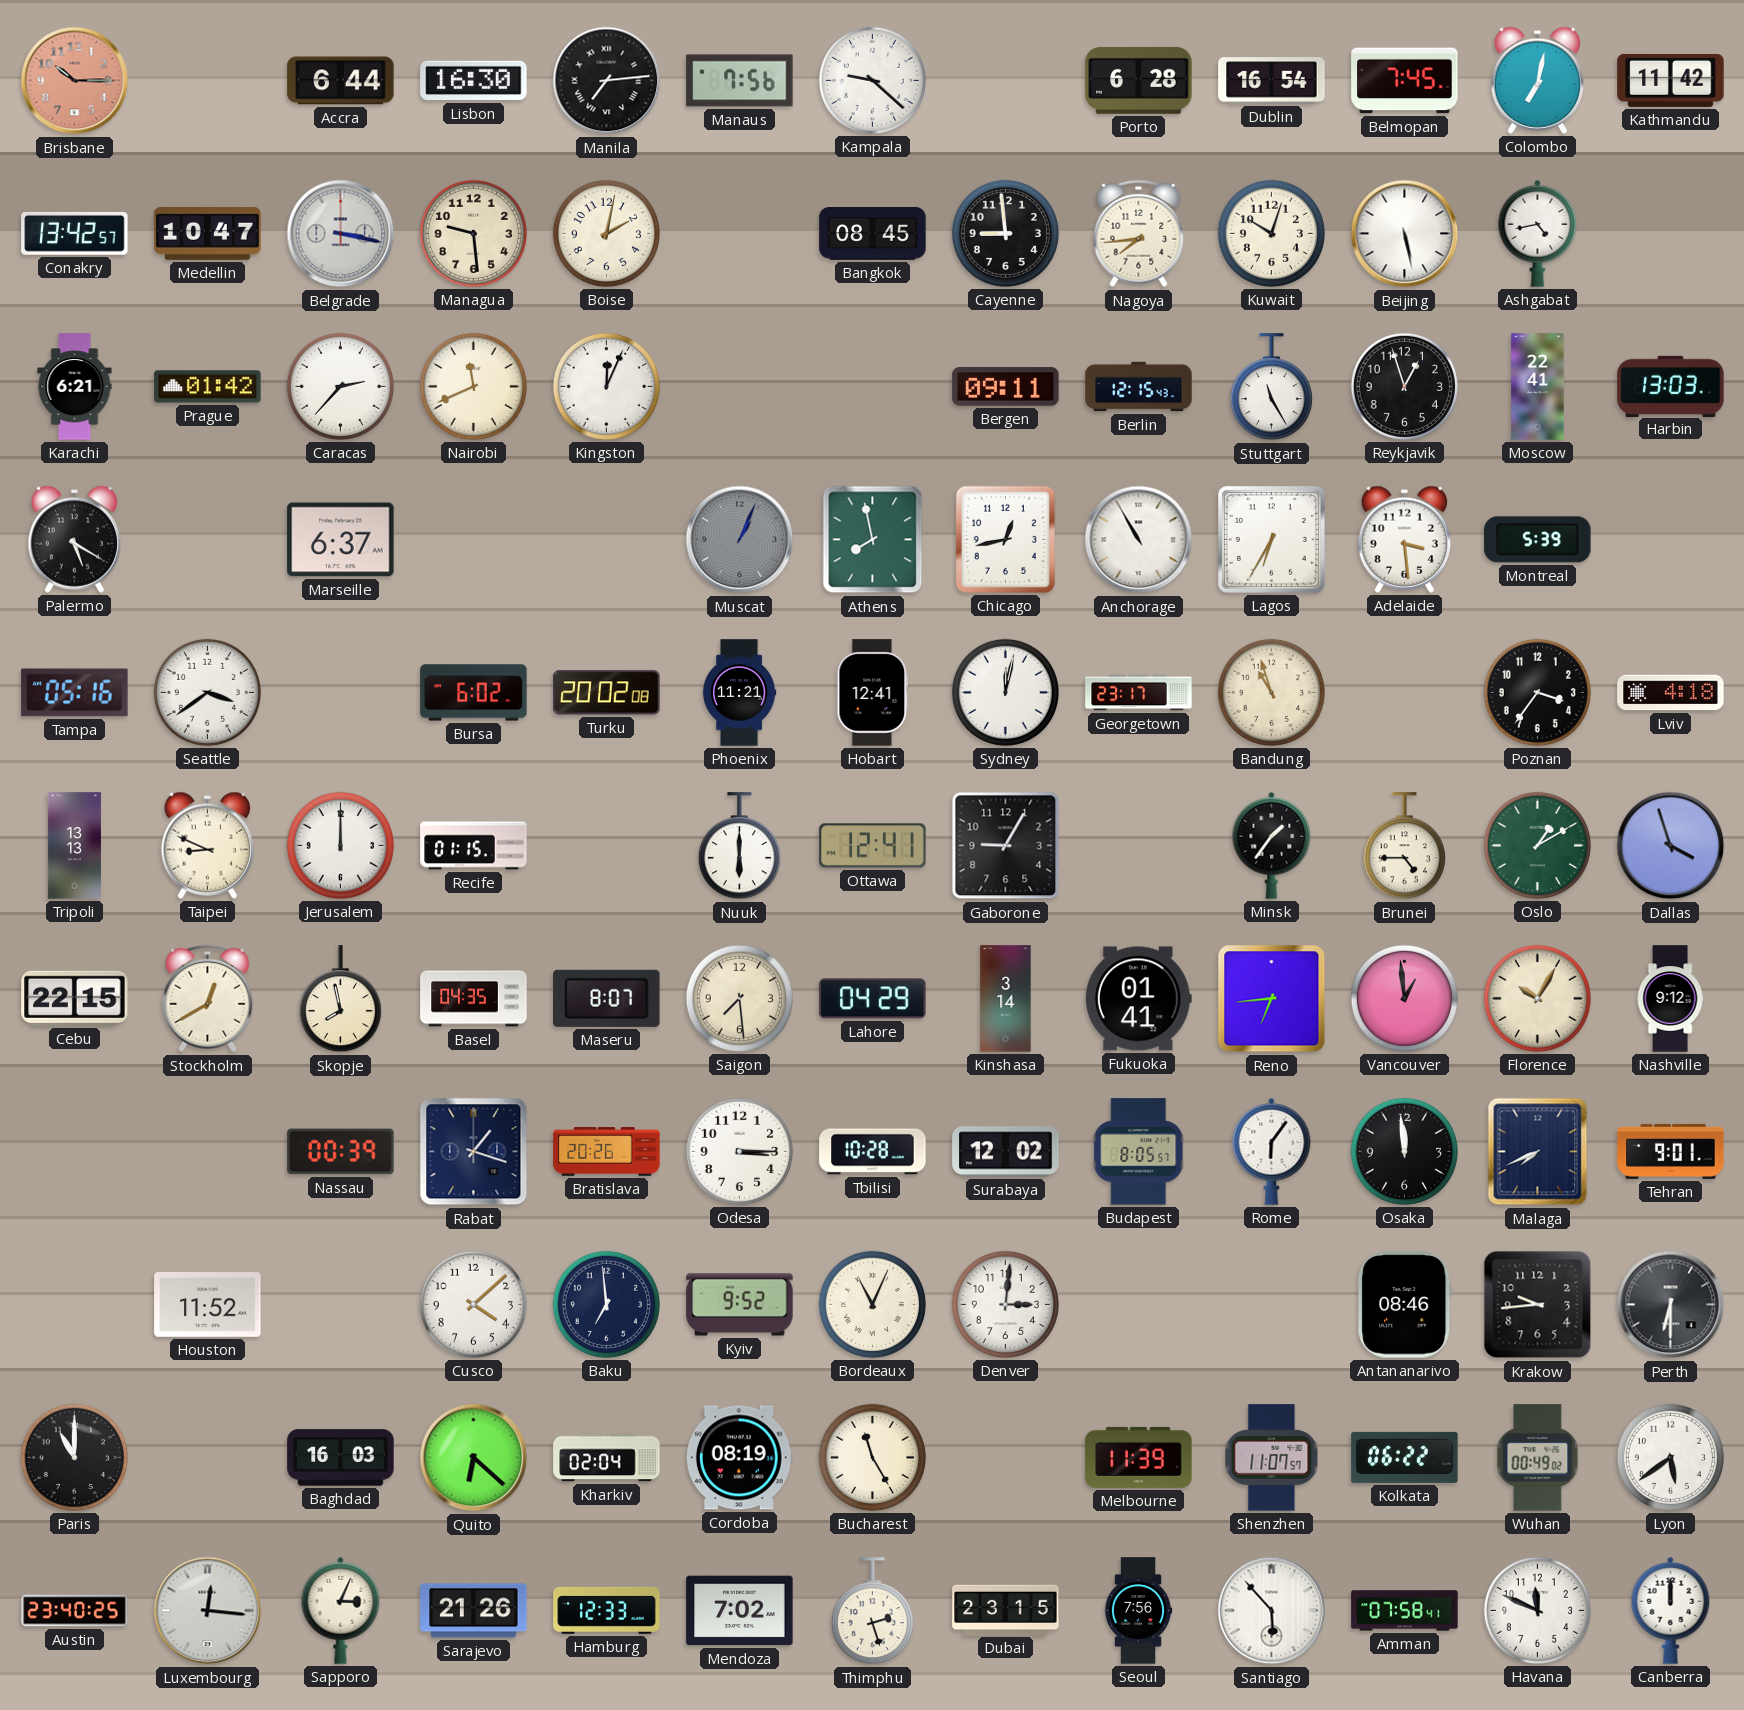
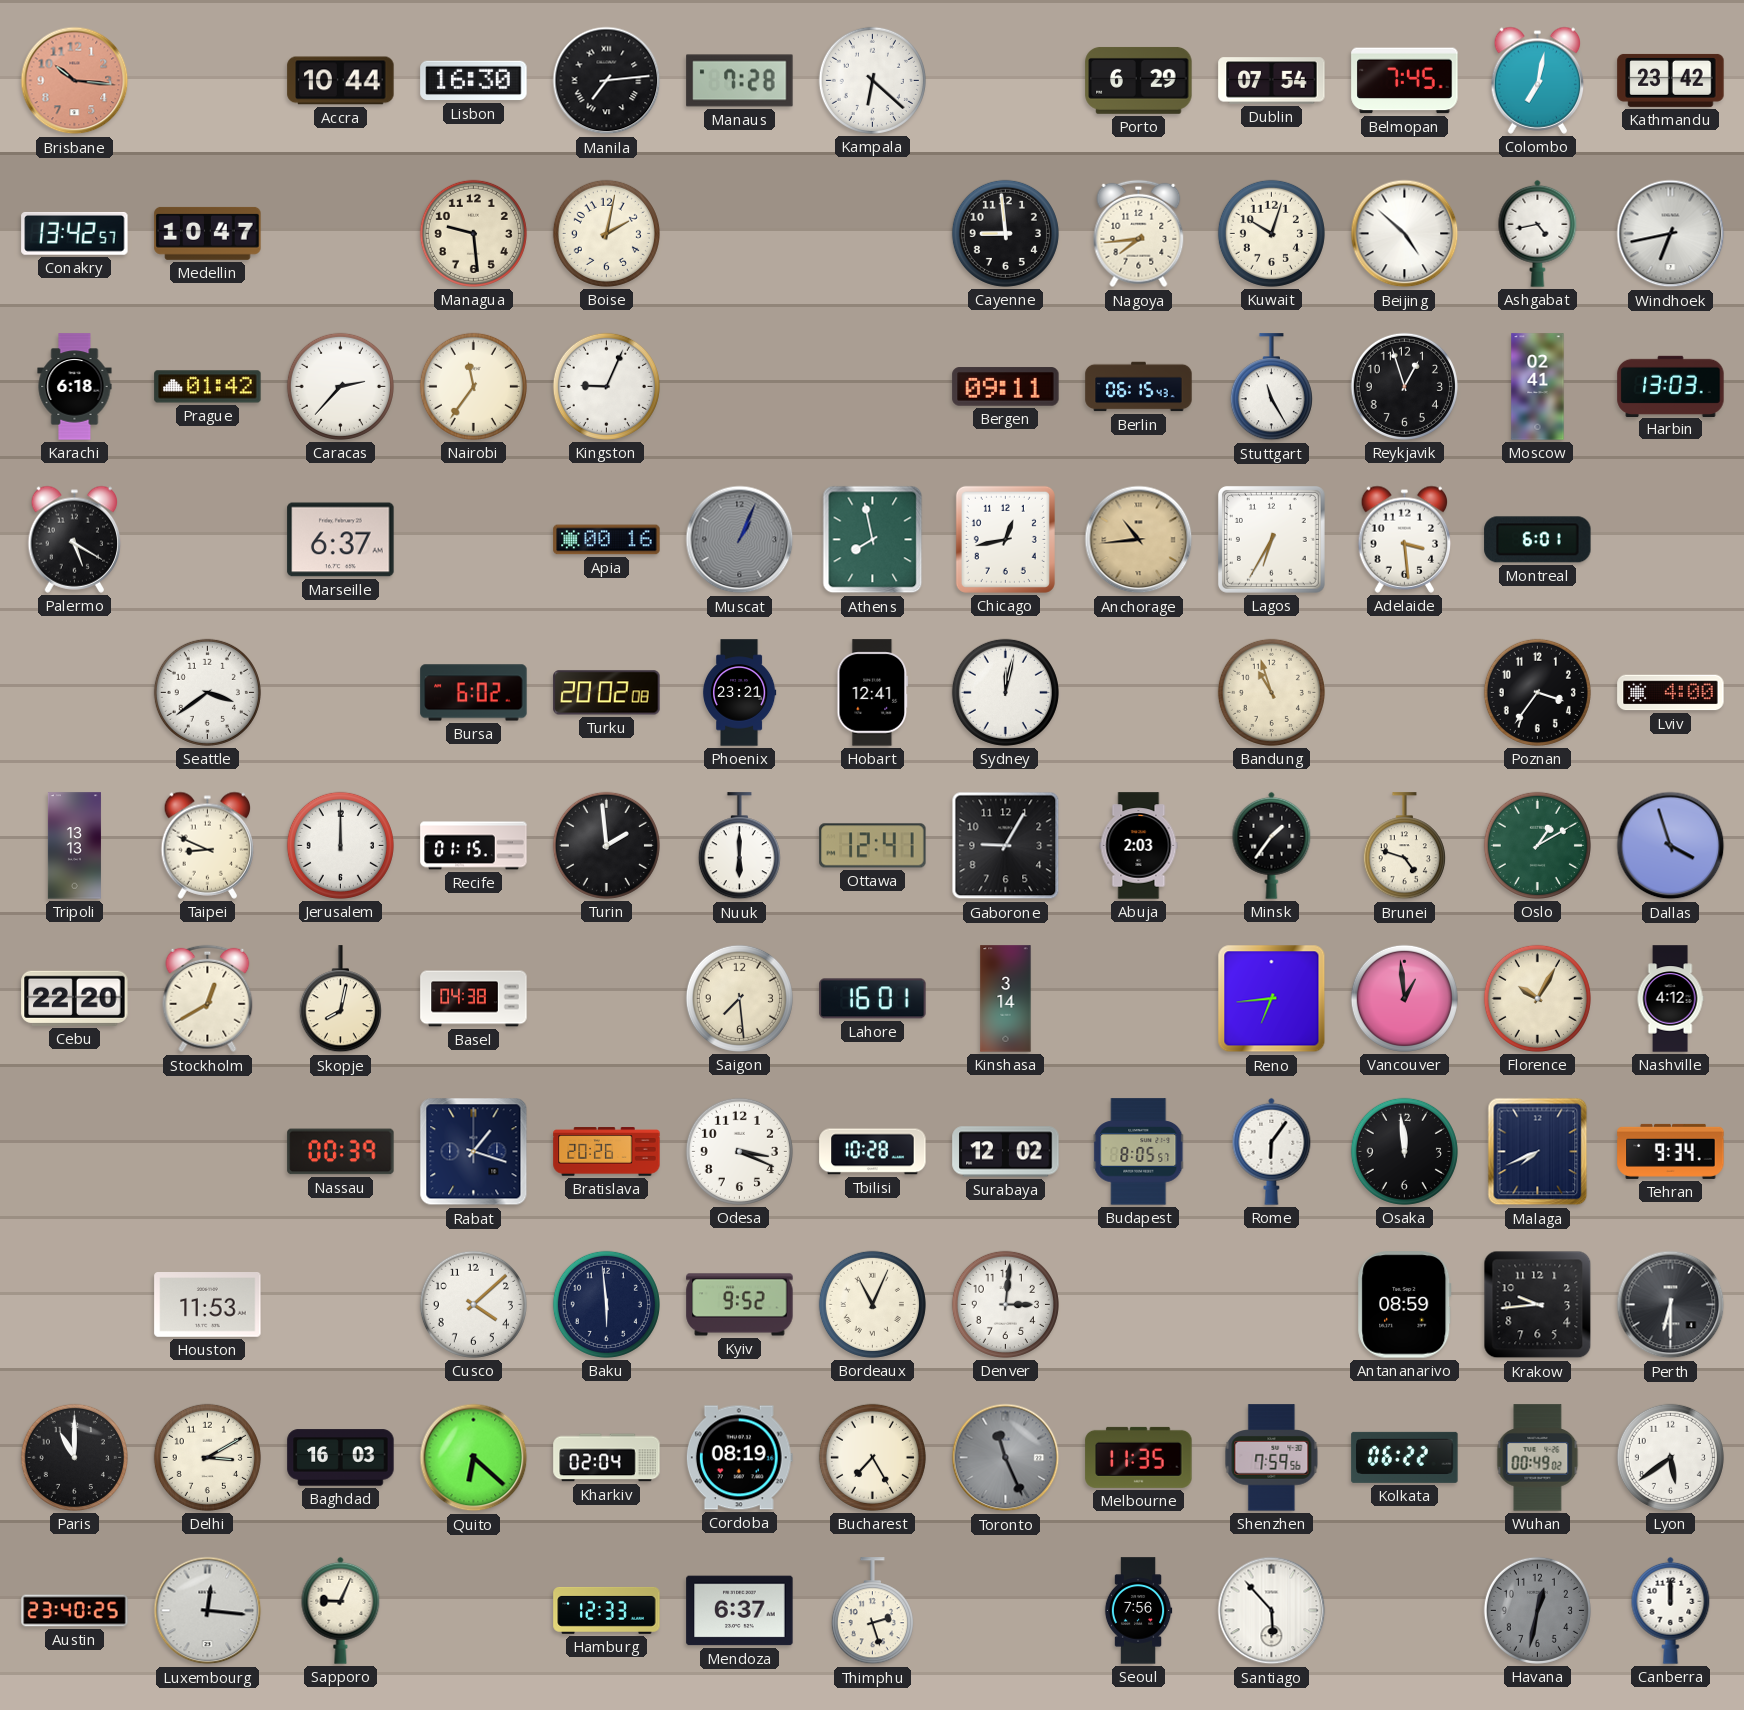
Brisbane: 10:15 -> 10:16
Accra: 6:44 -> 10:44
Manaus: 7:56 -> 7:28
Kampala: 9:22 -> 6:22
Porto: 6:28 -> 6:29
Dublin: 16:54 -> 07:54
Kathmandu: 11:42 -> 23:42
Belgrade: 3:17 -> none
Bangkok: 08:45 -> none
Beijing: 5:28 -> 4:52
Windhoek: none -> 6:43
Karachi: 6:21 -> 6:18
Nairobi: 11:41 -> 11:36
Kingston: 12:04 -> 9:04
Berlin: 12:15 -> 06:15
Moscow: 22:41 -> 02:41
Apia: none -> 00:16
Anchorage: 10:55 -> 10:44
Anchorage dial: white -> champagne
Montreal: 5:39 -> 6:01
Tampa: 05:16 -> none
Phoenix: 11:21 -> 23:21
Georgetown: 23:17 -> none
Lviv: 4:18 -> 4:00
Turin: none -> 1:59
Abuja: none -> 2:03
Brunei: 4:45 -> 4:48
Cebu: 22:15 -> 22:20
Skopje: 7:58 -> 8:02
Basel: 04:35 -> 04:38
Maseru: 8:07 -> none
Lahore: 04:29 -> 16:01
Fukuoka: 01:41 -> none
Nashville: 9:12 -> 4:12
Odesa: 3:15 -> 3:19
Tehran: 9:01 -> 9:34
Houston: 11:52 -> 11:53
Baku: 6:59 -> 5:59
Antananarivo: 08:46 -> 08:59
Delhi: none -> 3:10
Bucharest: 11:25 -> 7:25
Toronto: none -> 11:26
Melbourne: 11:39 -> 11:35
Shenzhen: 11:07 -> 7:59
Sapporo: 3:04 -> 9:04
Sarajevo: 21:26 -> none
Mendoza: 7:02 -> 6:37
Dubai: 23:15 -> none
Amman: 07:58 -> none
Havana: 11:49 -> 12:32
Havana dial: white -> grey
